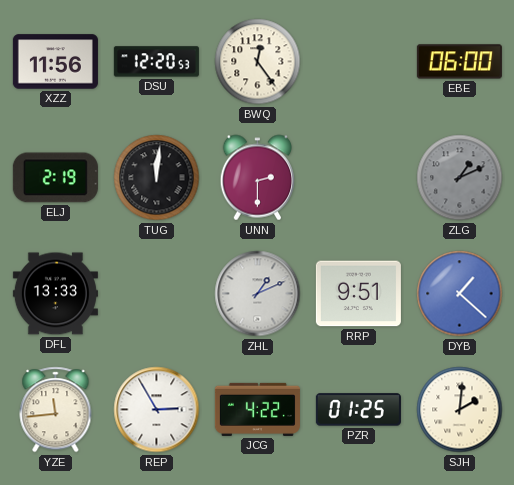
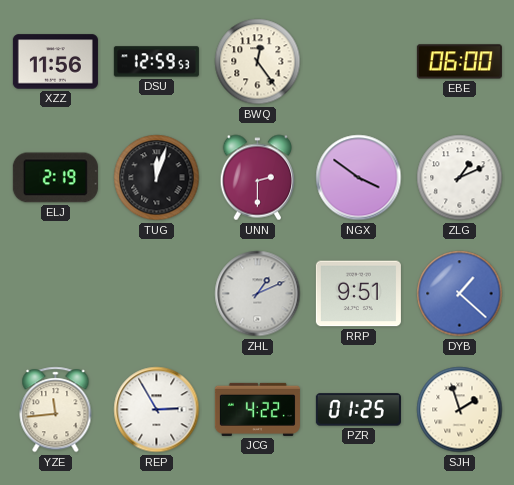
DSU: 12:20 -> 12:59
TUG: 12:01 -> 12:03
NGX: none -> 3:51
ZLG dial: grey -> white
DFL: 13:33 -> none
SJH: 2:01 -> 1:57
